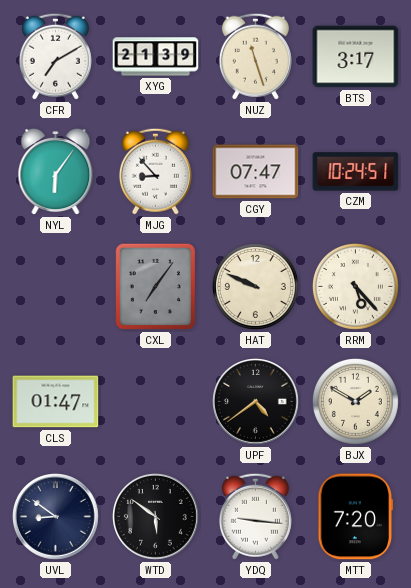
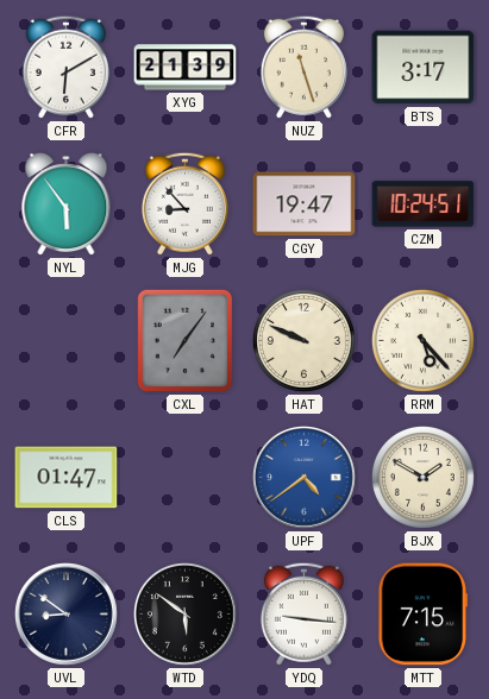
CFR: 7:10 -> 6:10
NYL: 6:06 -> 5:54
CGY: 07:47 -> 19:47
UPF dial: black -> blue
MTT: 7:20 -> 7:15
